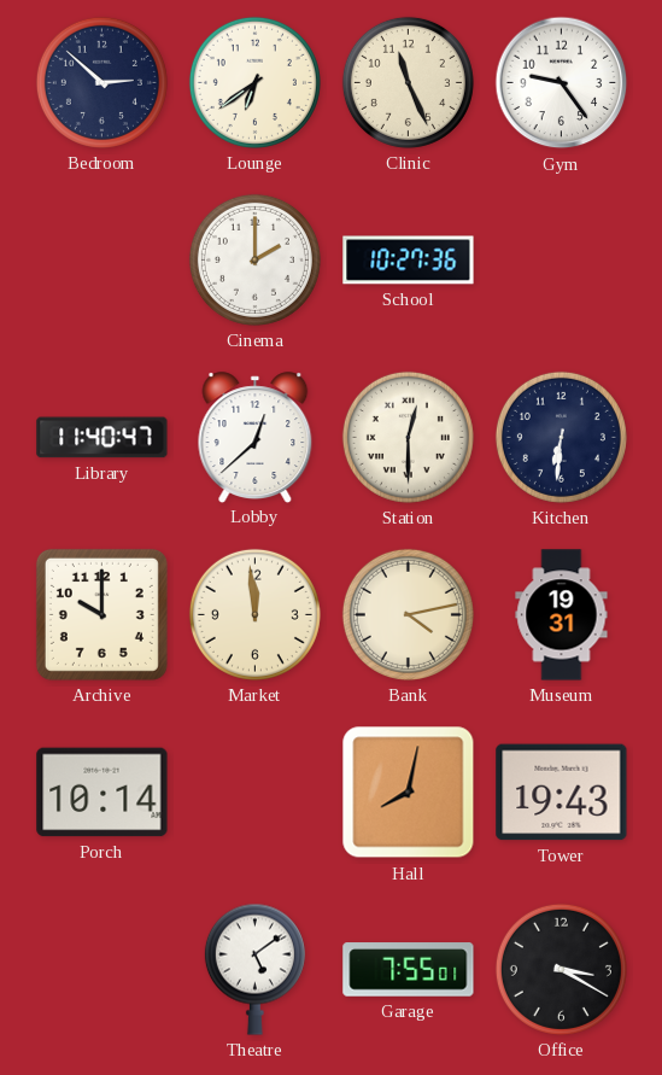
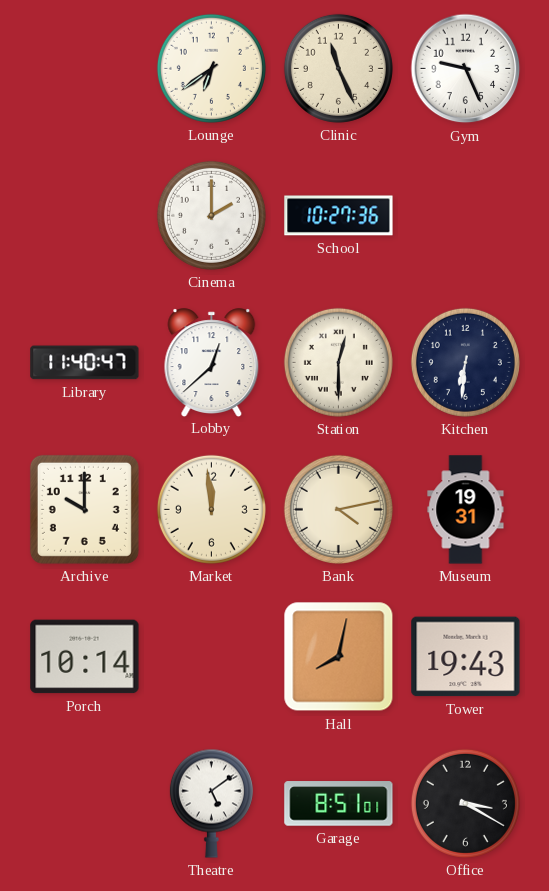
Bedroom: 2:52 -> none
Gym: 9:24 -> 9:26
Garage: 7:55 -> 8:51
